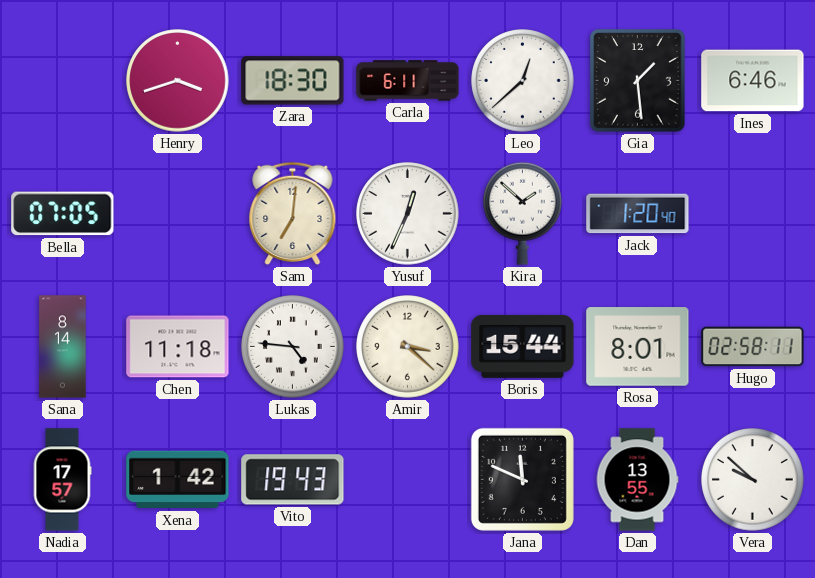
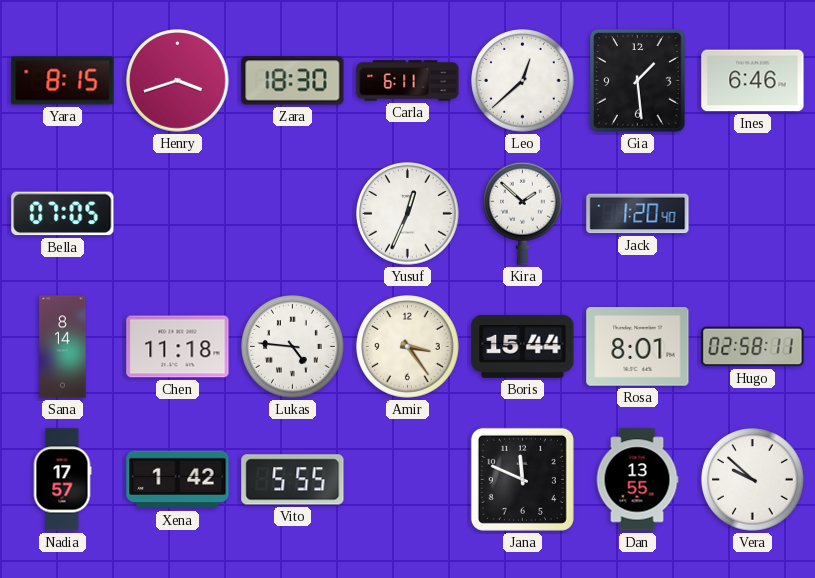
Yara: none -> 8:15
Sam: 7:01 -> none
Amir: 3:22 -> 3:24
Vito: 19:43 -> 5:55
